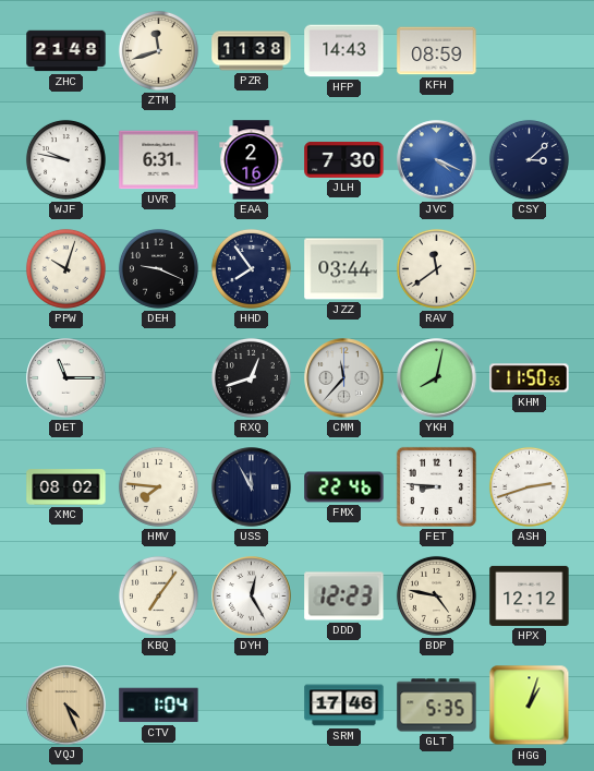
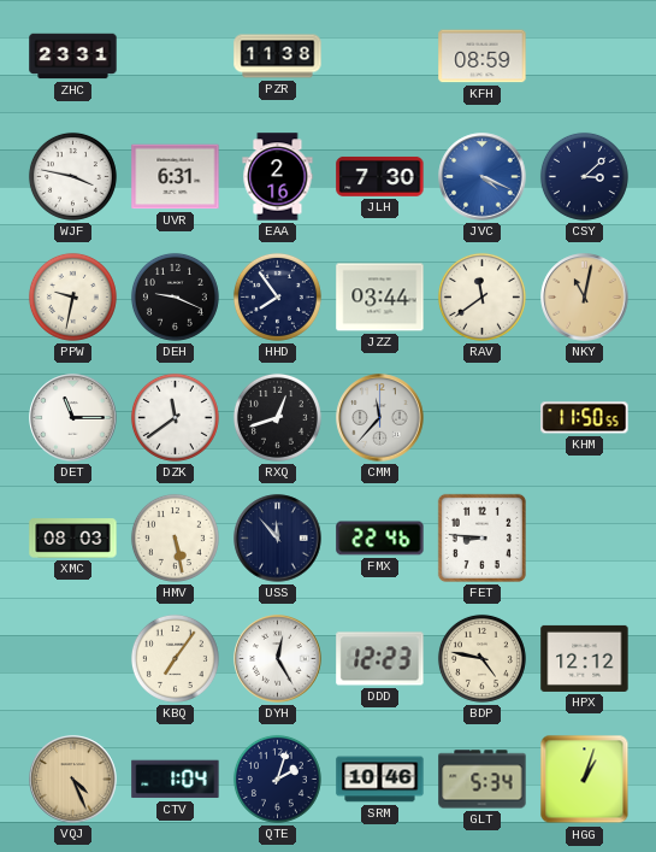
ZHC: 21:48 -> 23:31
ZTM: 11:42 -> none
HFP: 14:43 -> none
WJF: 9:47 -> 3:47
PPW: 10:03 -> 9:32
NKY: none -> 11:02
DZK: none -> 11:39
YKH: 8:02 -> none
XMC: 08:02 -> 08:03
HMV: 7:46 -> 5:28
USS: 11:55 -> 11:53
ASH: 2:42 -> none
QTE: none -> 2:03
SRM: 17:46 -> 10:46
GLT: 5:35 -> 5:34
